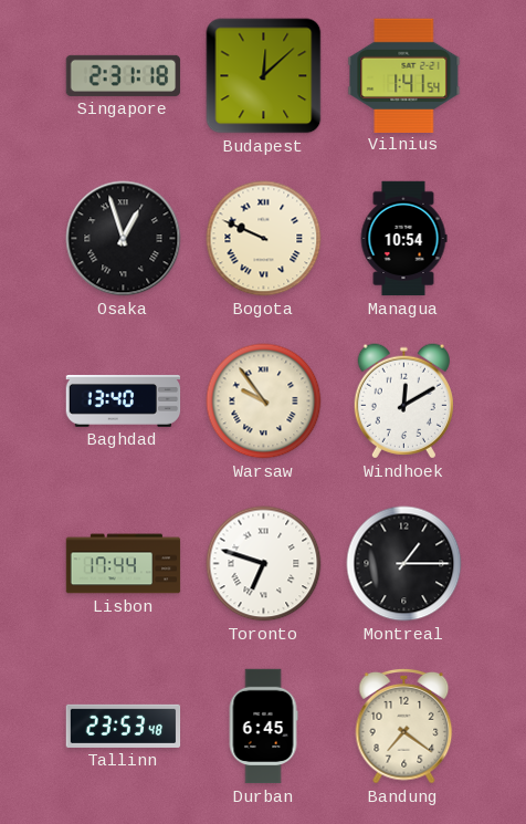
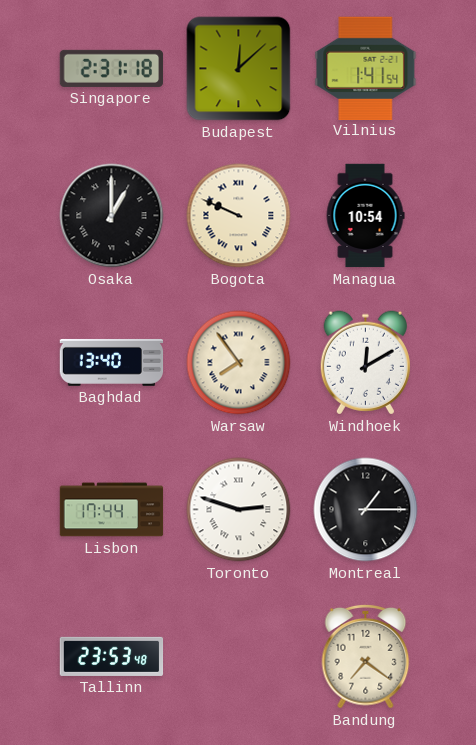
Osaka: 12:57 -> 1:00
Warsaw: 9:54 -> 7:54
Toronto: 6:48 -> 2:48
Durban: 6:45 -> none
